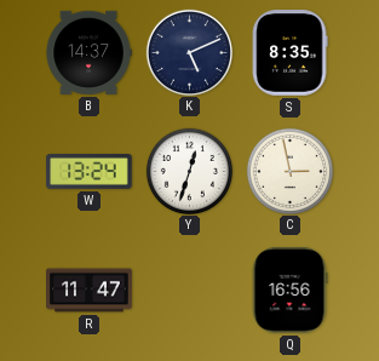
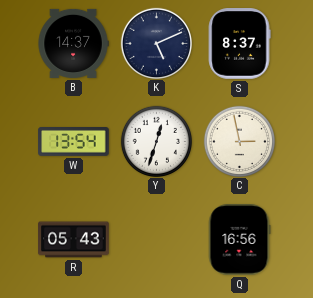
S: 8:35 -> 8:37
W: 13:24 -> 13:54
R: 11:47 -> 05:43
